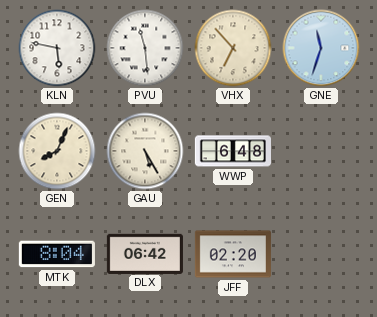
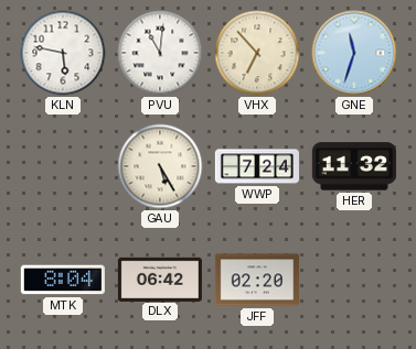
PVU: 11:29 -> 11:01
GEN: 8:04 -> none
WWP: 6:48 -> 7:24
HER: none -> 11:32
